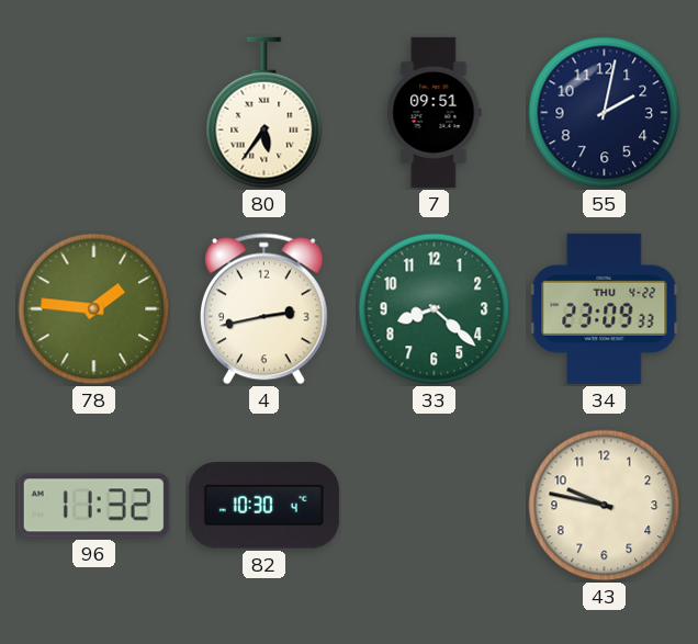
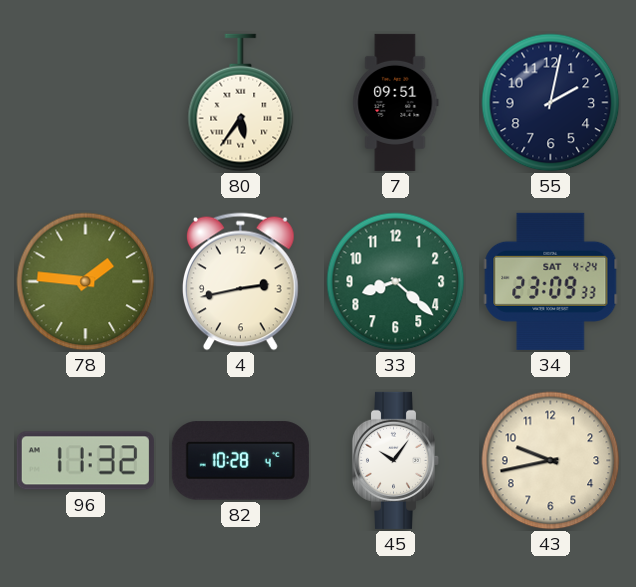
34 date: THU 4-22 -> SAT 4-24
82: 10:30 -> 10:28
45: none -> 10:06
43: 9:47 -> 9:43
